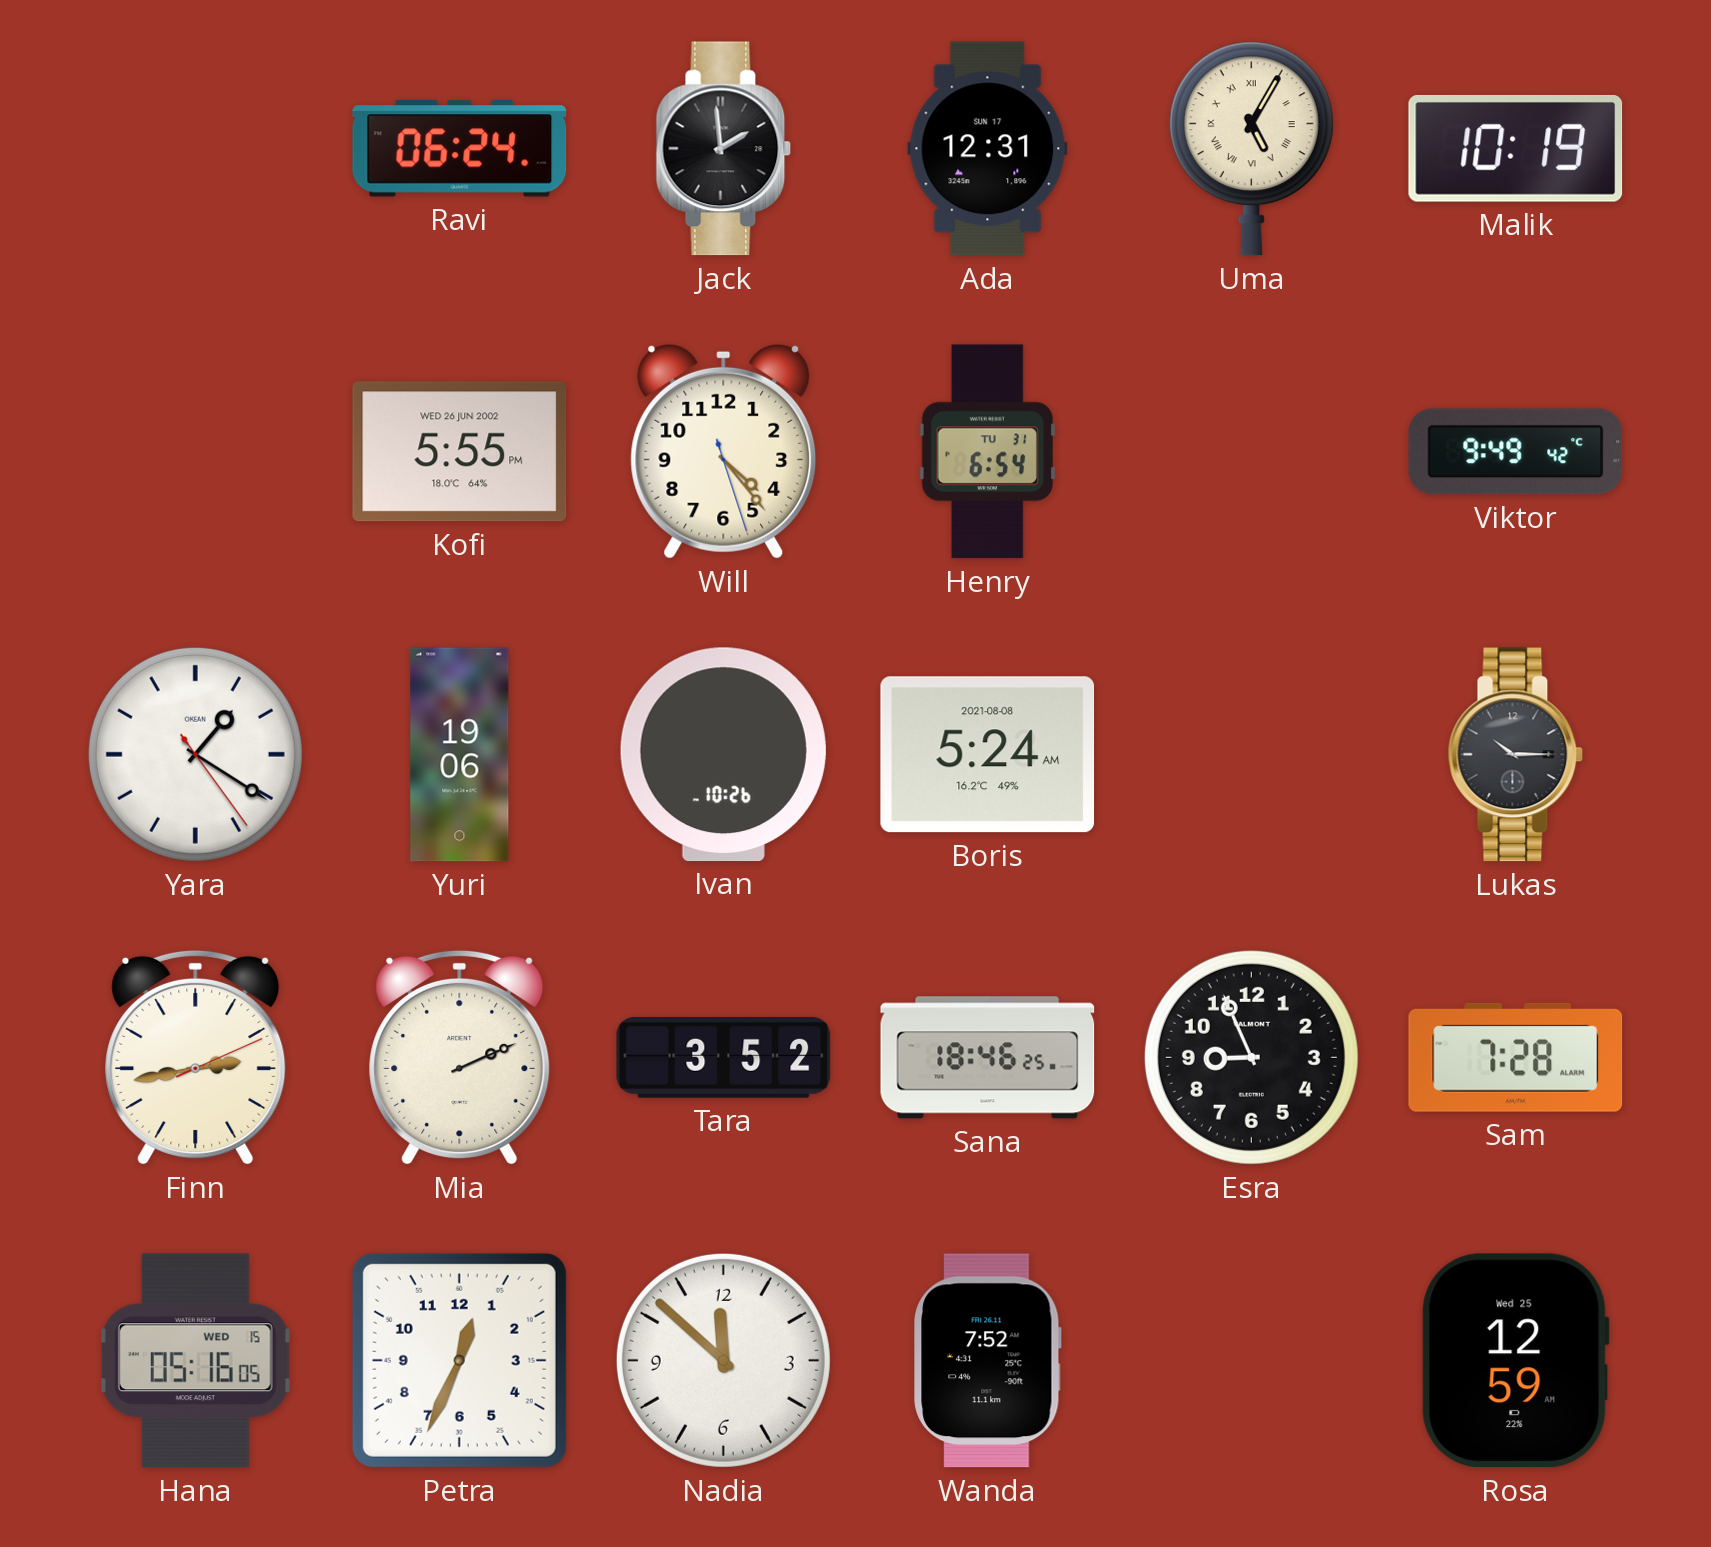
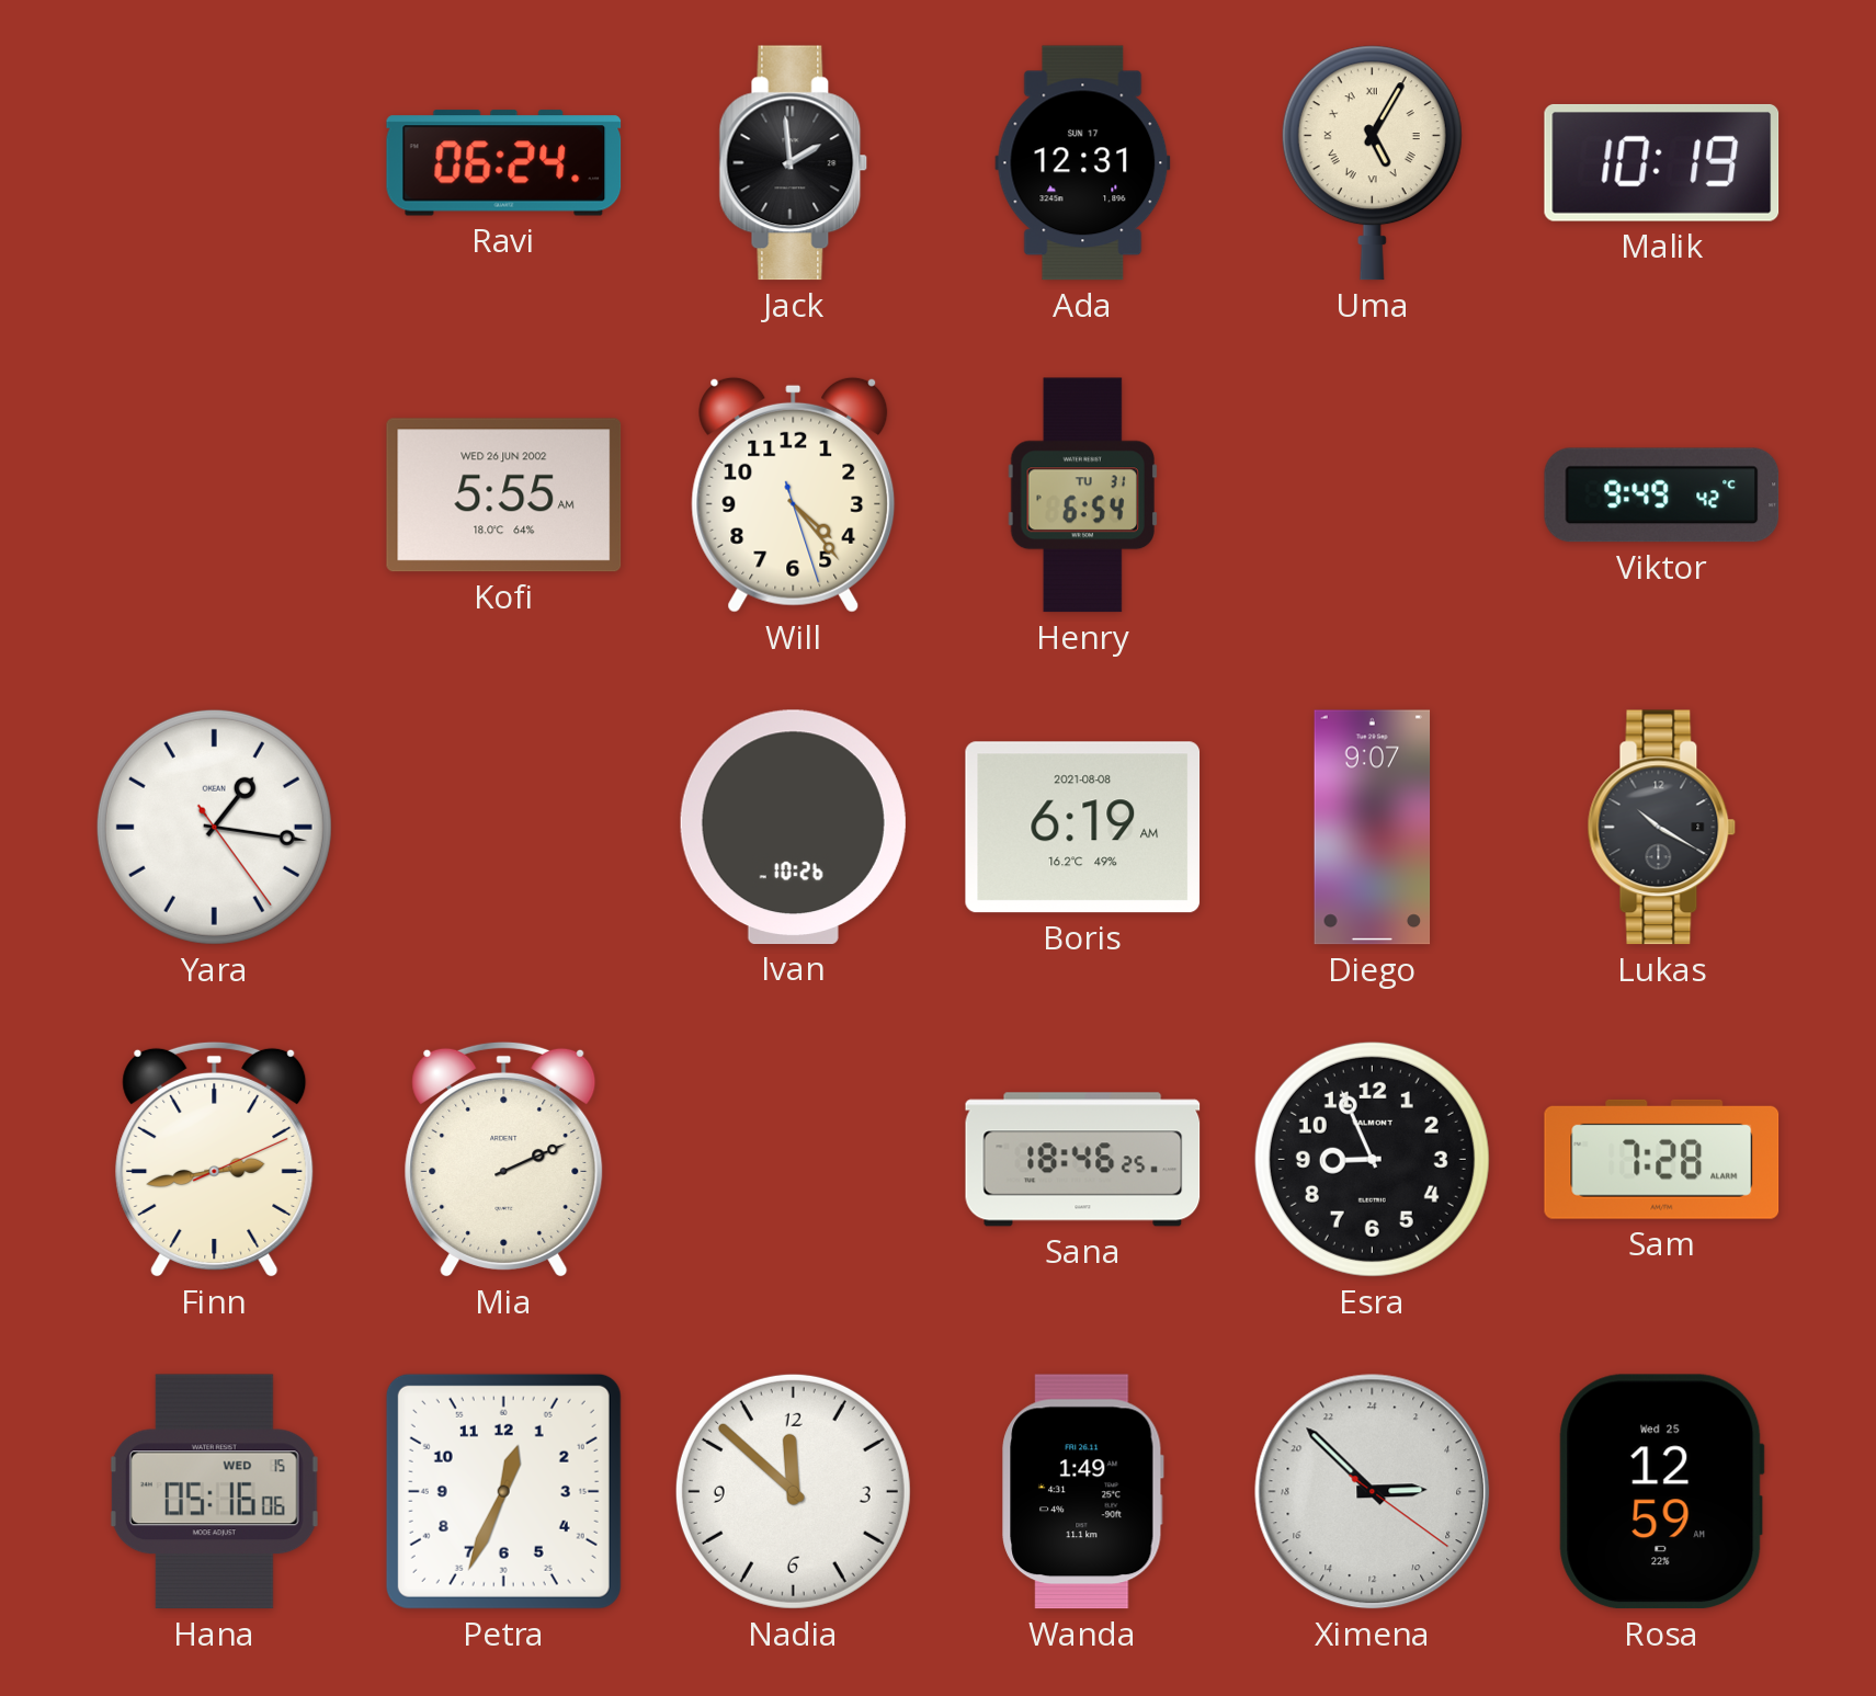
Kofi: 5:55 PM -> 5:55 AM
Yara: 1:20 -> 1:16
Yuri: 19:06 -> none
Boris: 5:24 -> 6:19
Diego: none -> 9:07
Lukas: 10:15 -> 10:20
Tara: 3:52 -> none
Hana: 05:16:05 -> 05:16:06
Wanda: 7:52 -> 1:49
Ximena: none -> 5:52
